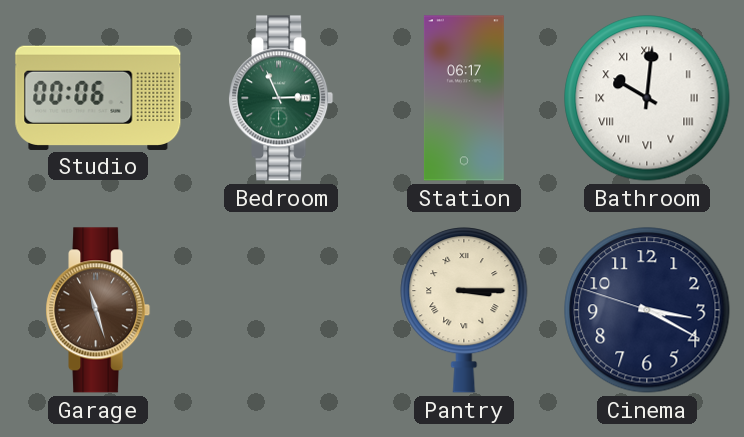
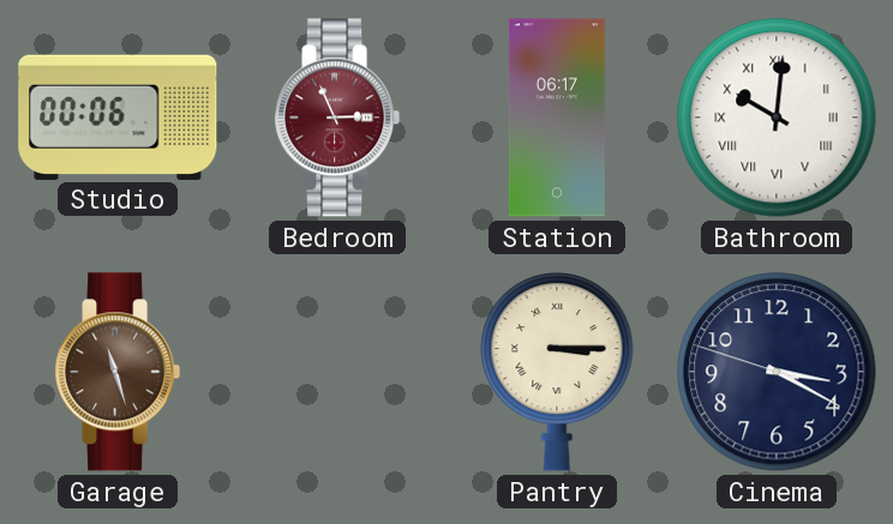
Bedroom dial: green -> burgundy
